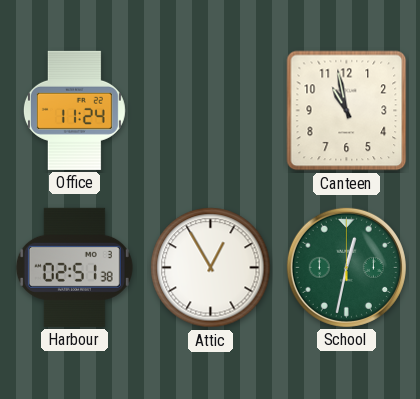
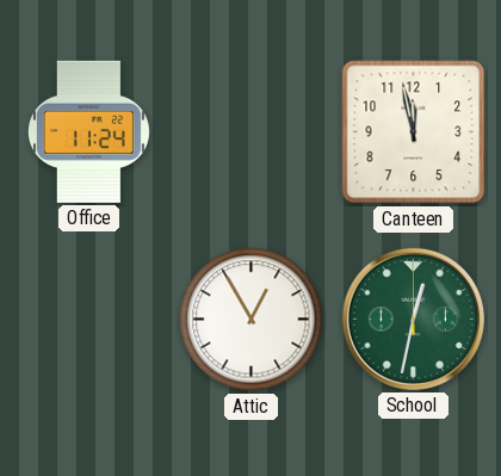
Canteen: 10:58 -> 11:58
Harbour: 02:51 -> none
